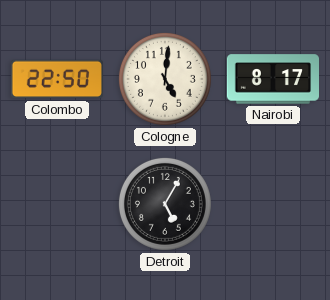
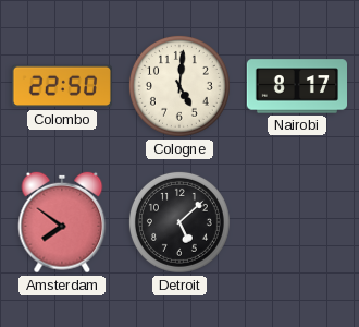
Amsterdam: none -> 7:51
Detroit: 5:05 -> 5:08
